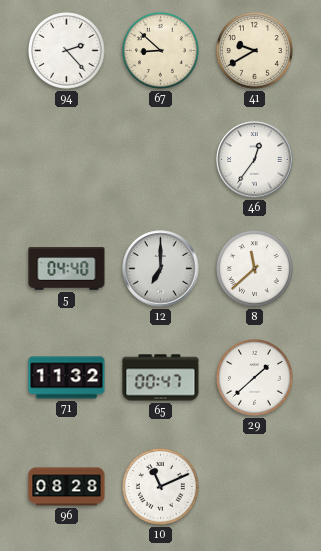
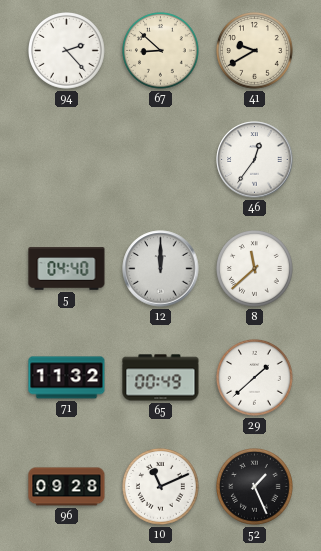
12: 7:00 -> 12:00
65: 00:47 -> 00:49
96: 08:28 -> 09:28
52: none -> 1:26
